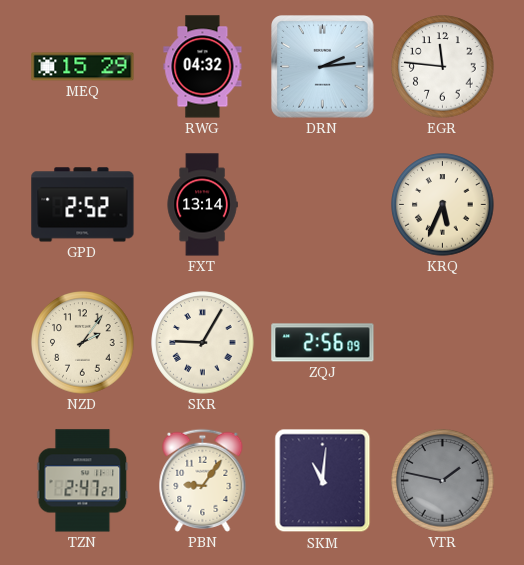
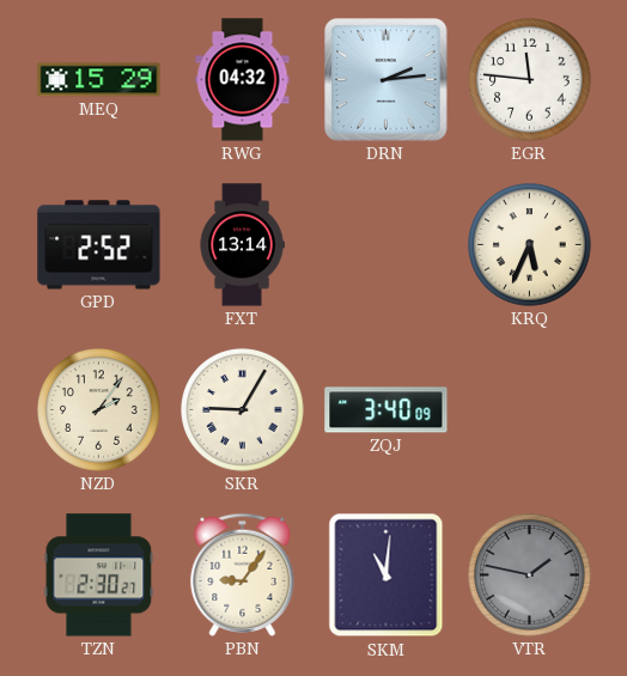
ZQJ: 2:56 -> 3:40
TZN: 2:47 -> 2:30
